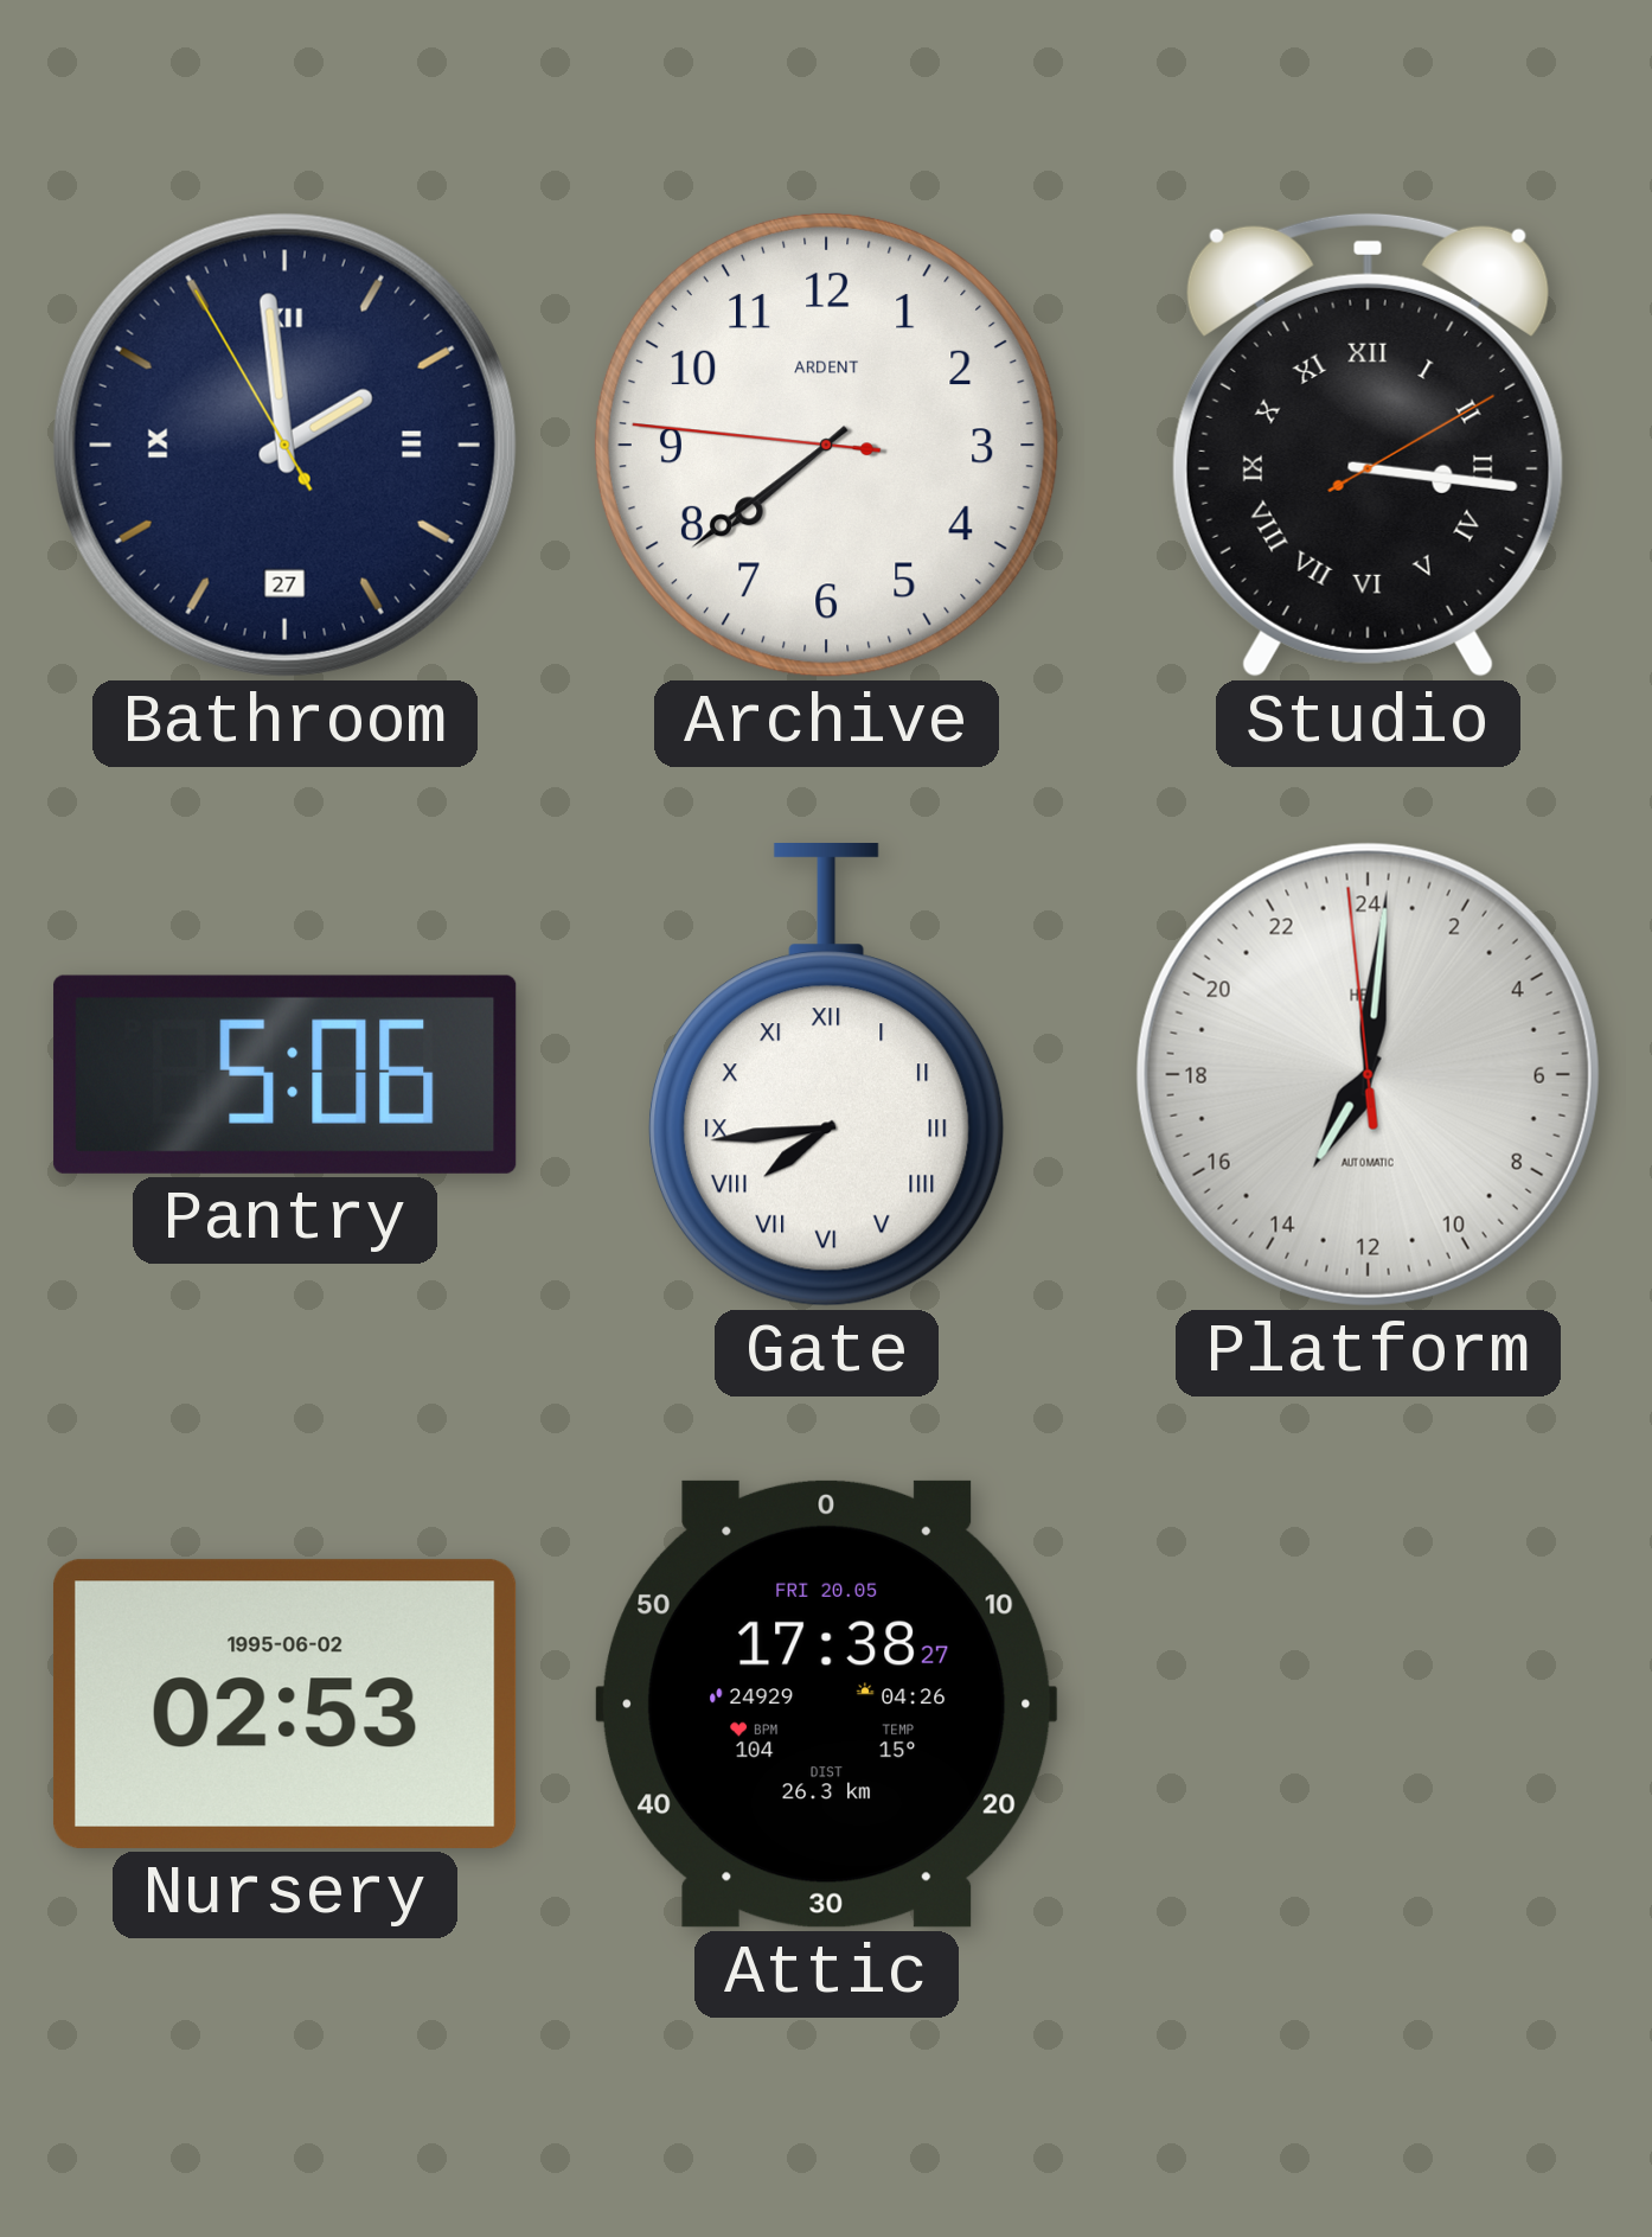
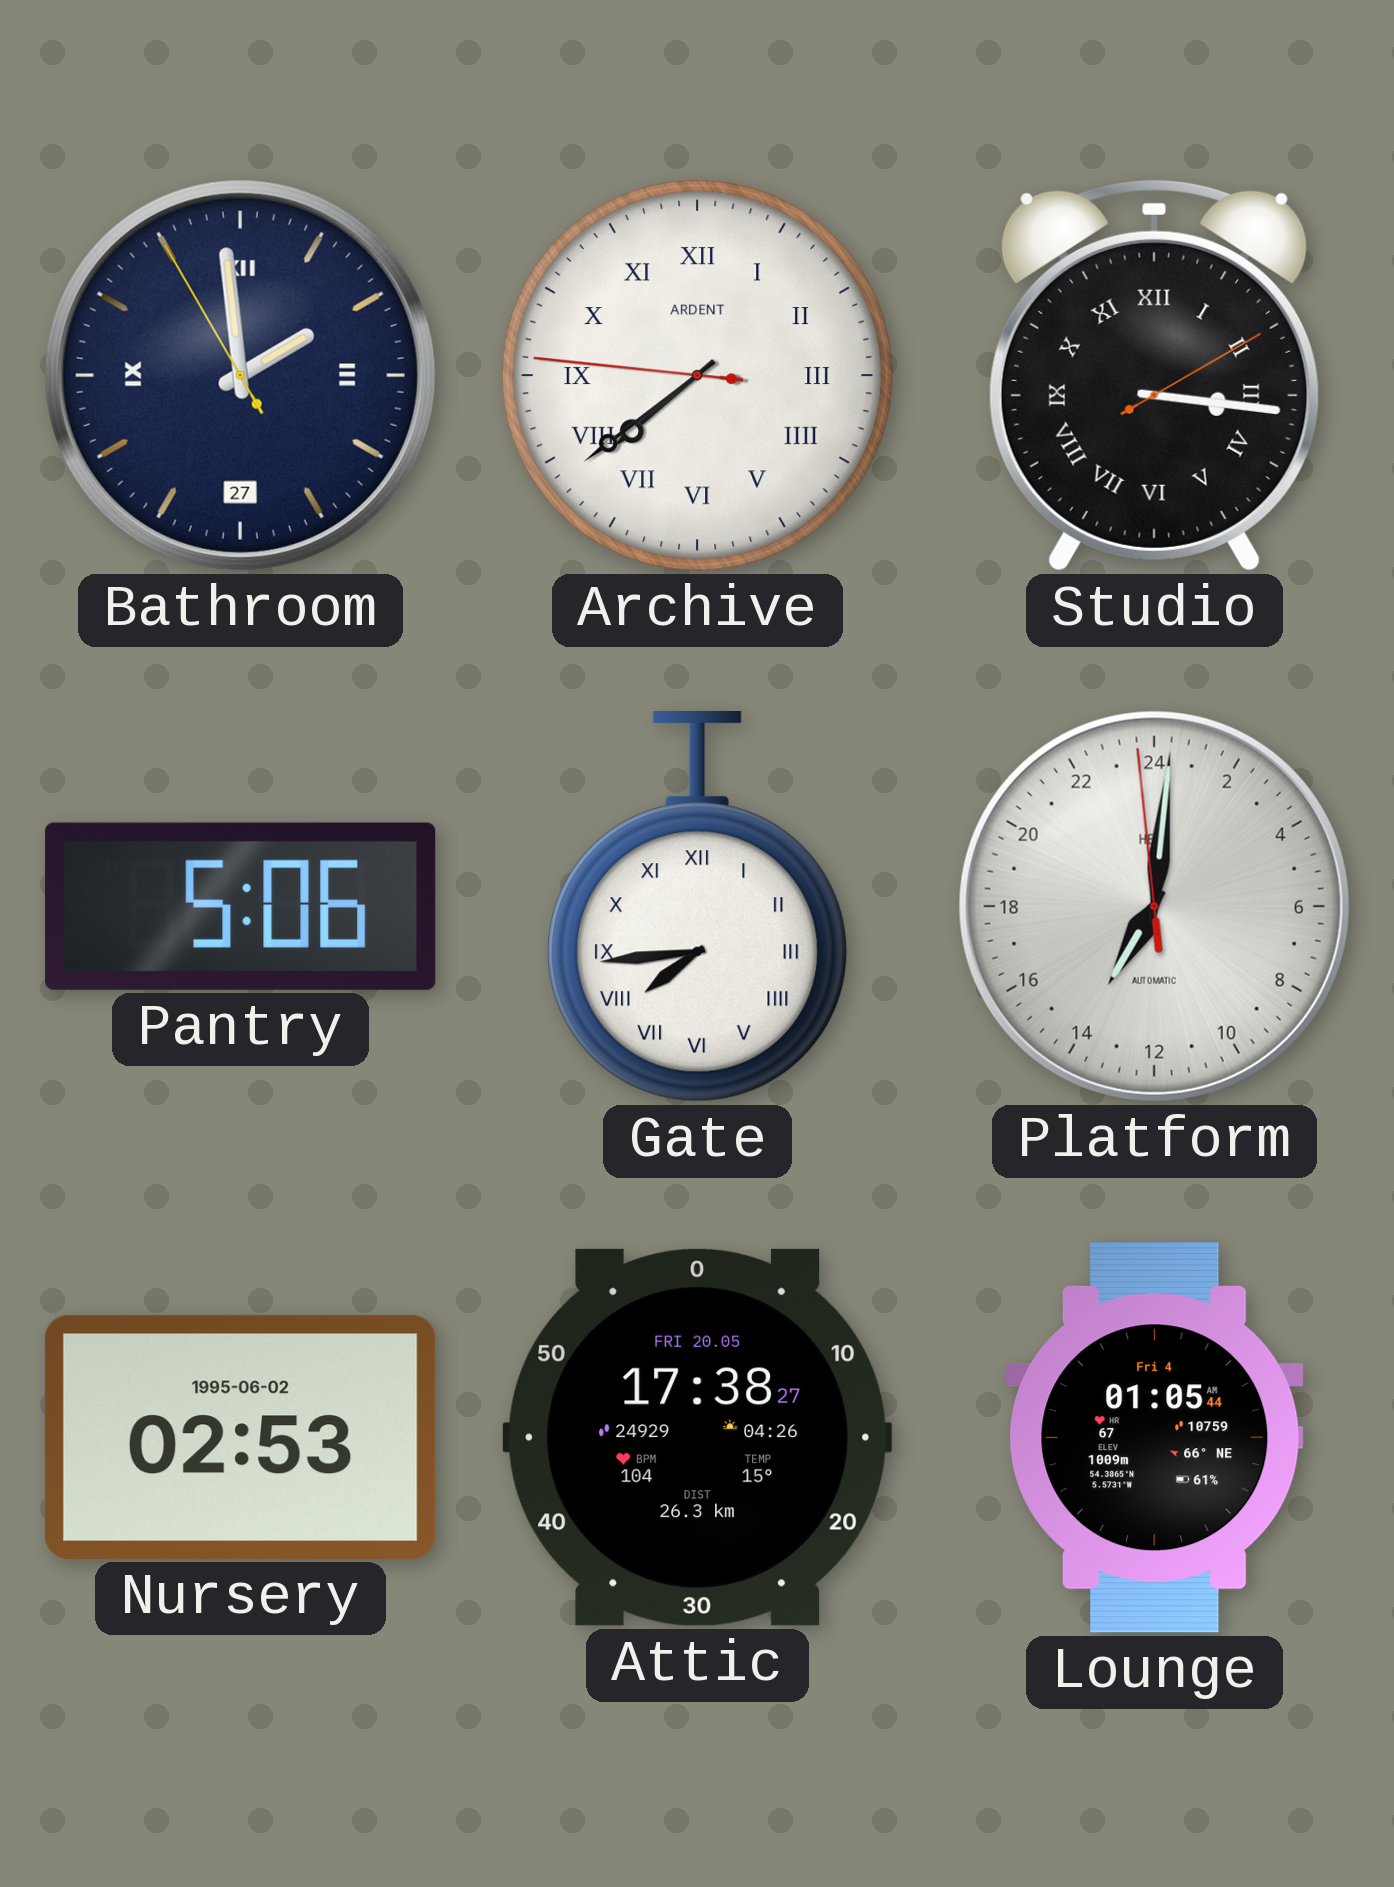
Archive numerals: Arabic -> Roman
Lounge: none -> 01:05
